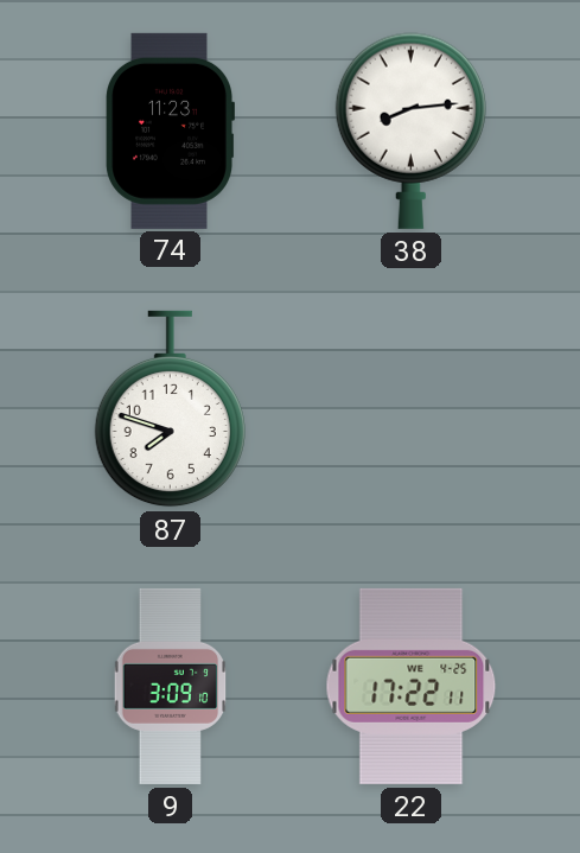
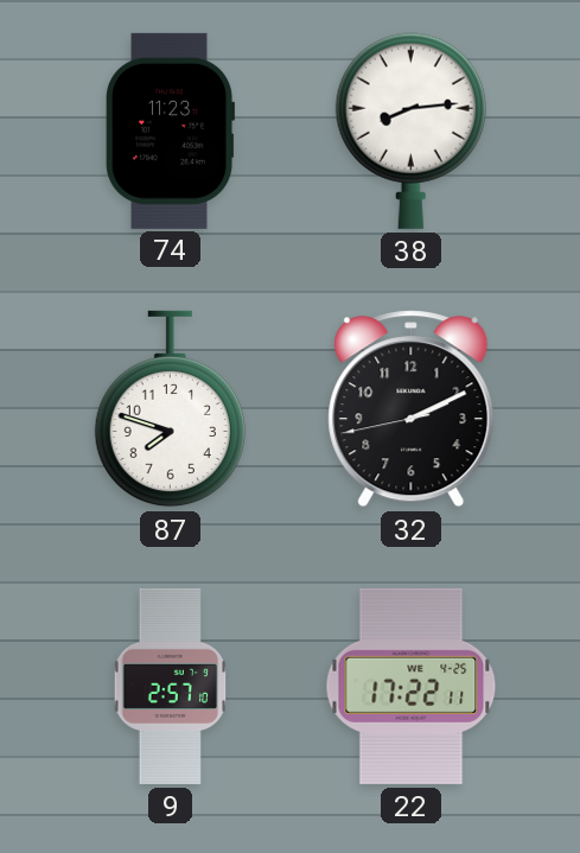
32: none -> 2:10
9: 3:09 -> 2:57
